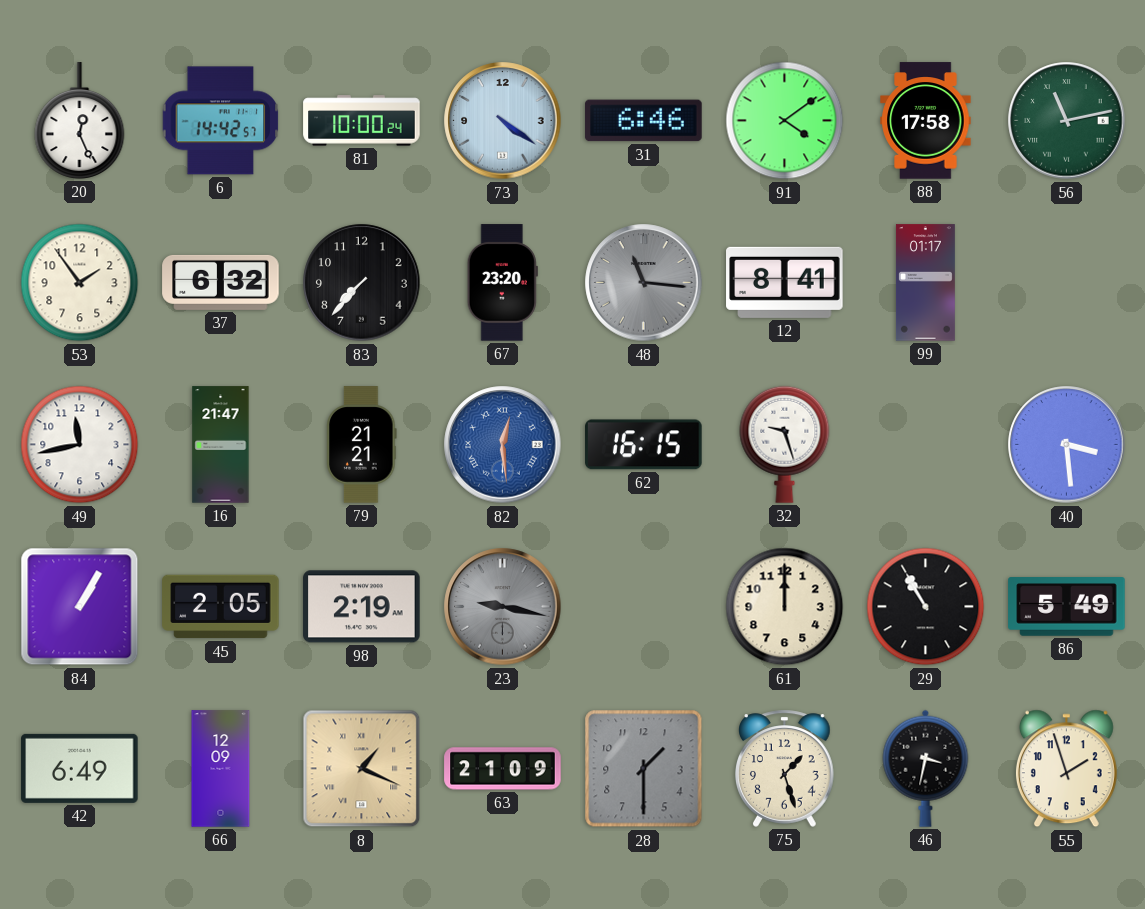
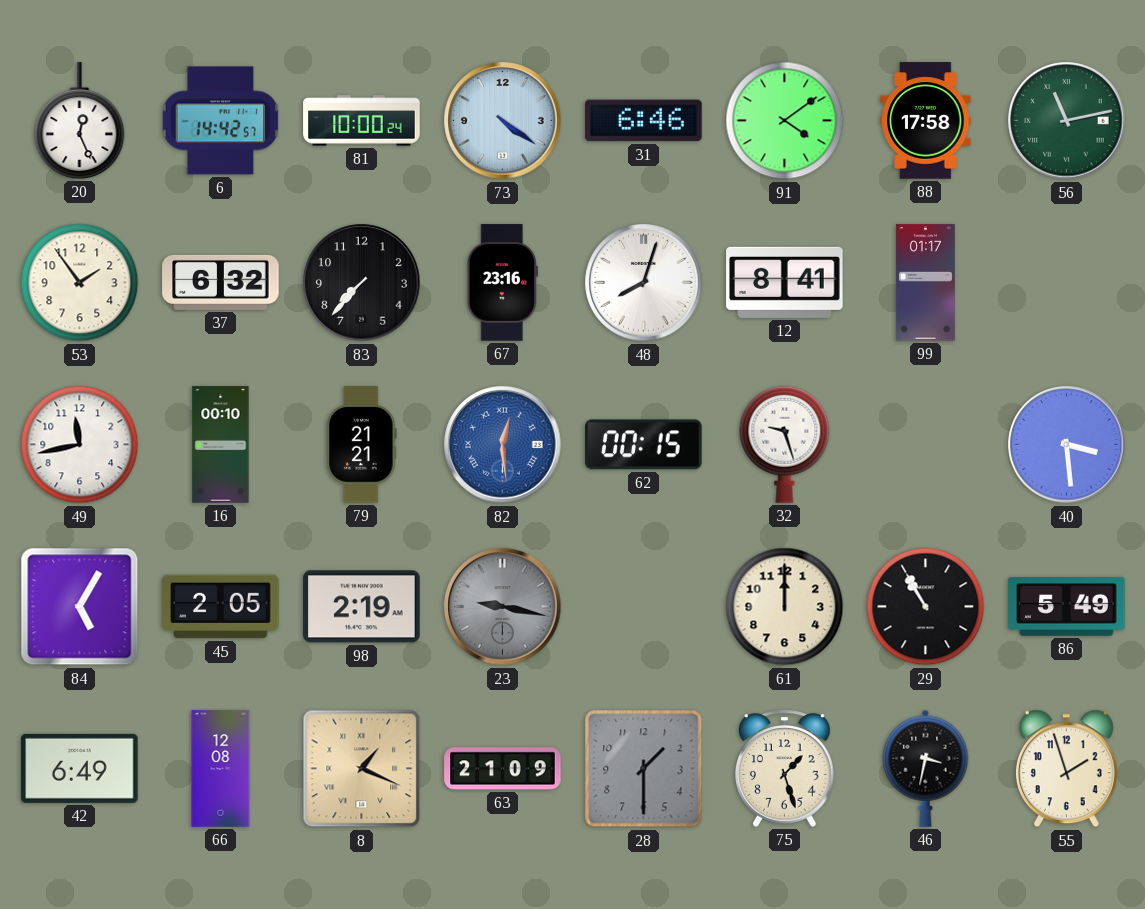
67: 23:20 -> 23:16
48: 11:16 -> 8:03
48 dial: grey -> white
16: 21:47 -> 00:10
62: 16:15 -> 00:15
84: 1:05 -> 5:05
66: 12:09 -> 12:08
